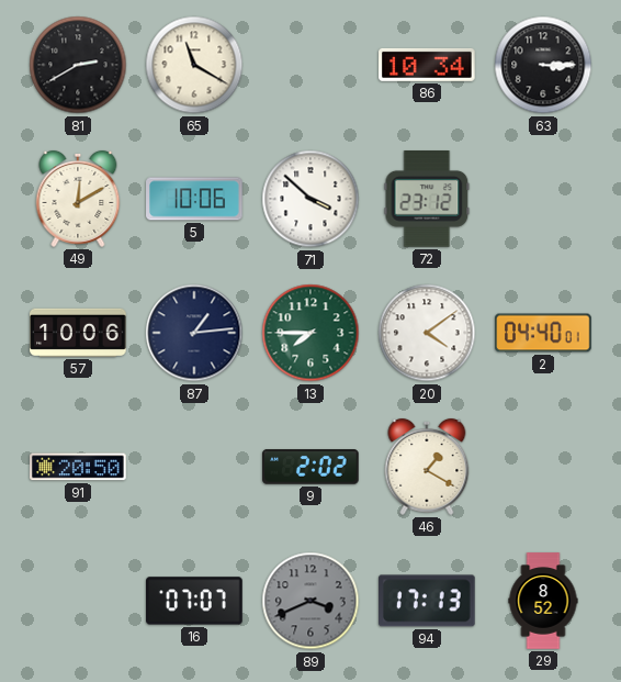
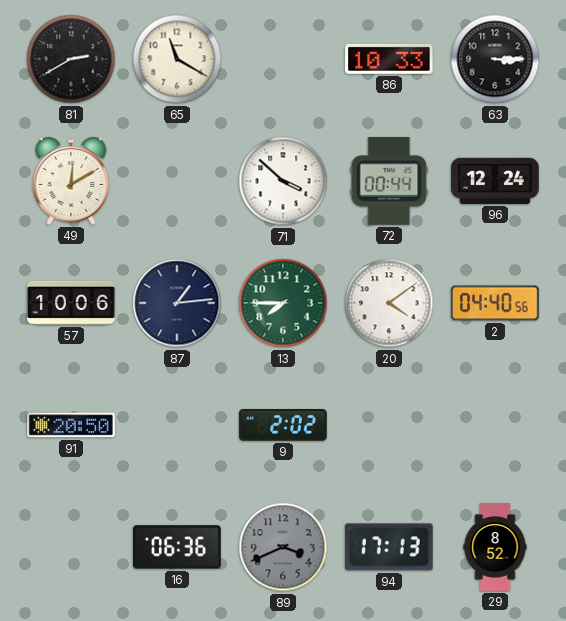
86: 10:34 -> 10:33
5: 10:06 -> none
72: 23:12 -> 00:44
96: none -> 12:24
2: 04:40:01 -> 04:40:56
46: 1:20 -> none
16: 07:07 -> 06:36
